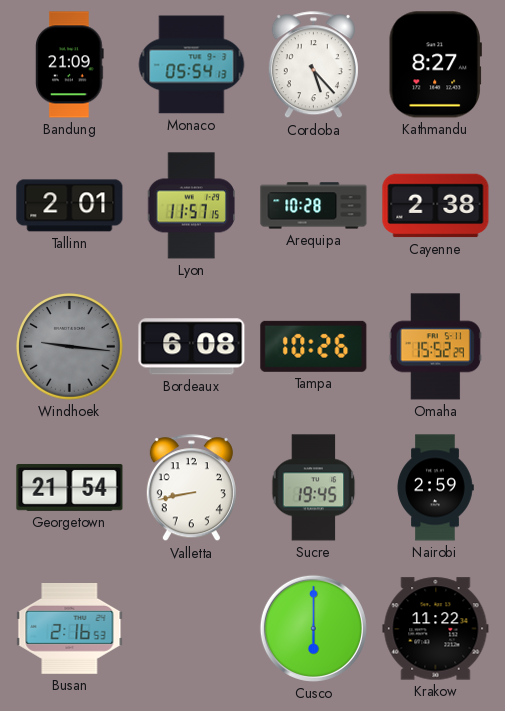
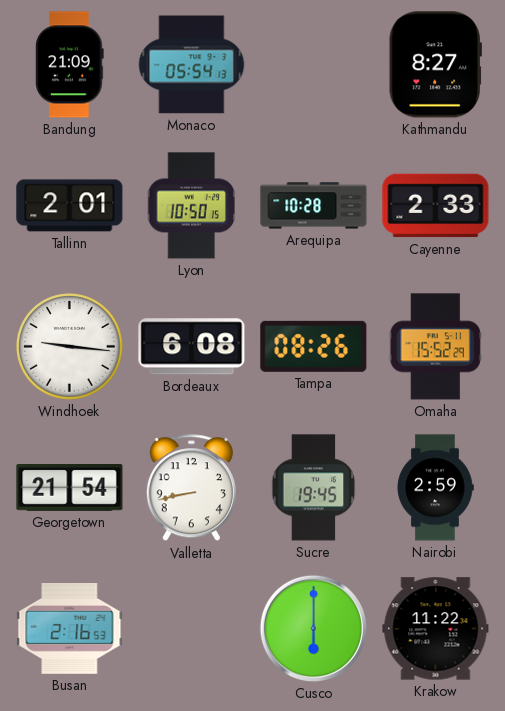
Cordoba: 5:23 -> none
Lyon: 11:57 -> 10:50
Cayenne: 2:38 -> 2:33
Windhoek dial: grey -> white
Tampa: 10:26 -> 08:26
